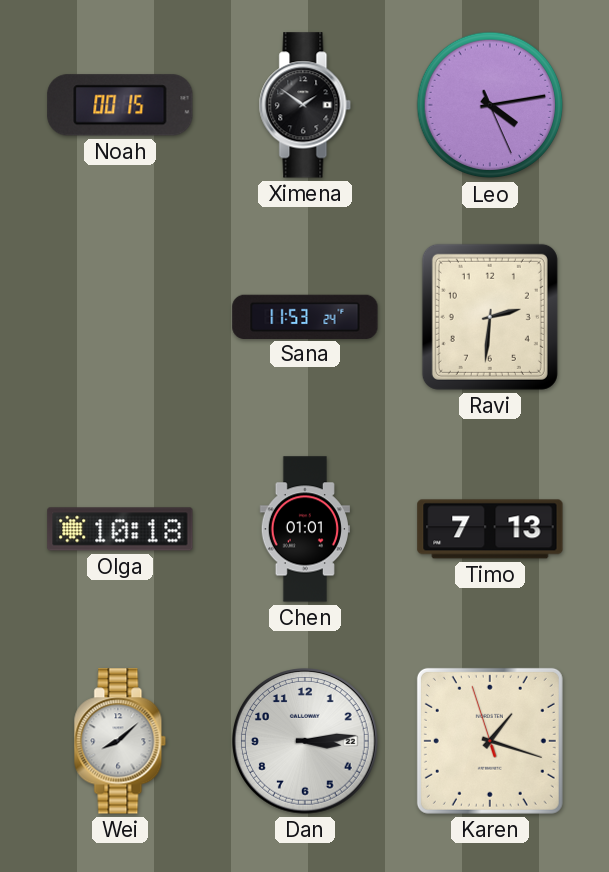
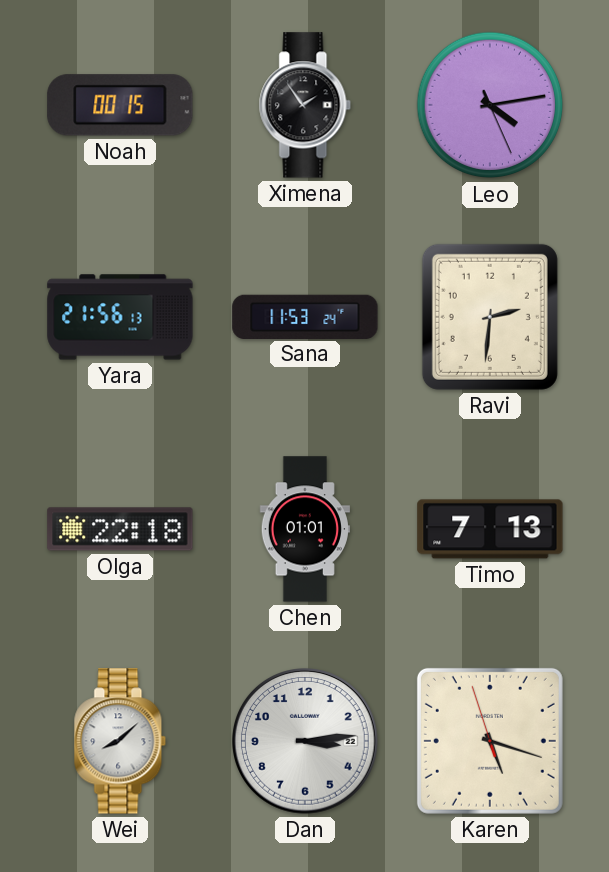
Ximena: 1:51 -> 1:54
Yara: none -> 21:56
Olga: 10:18 -> 22:18
Karen: 1:17 -> 5:17
